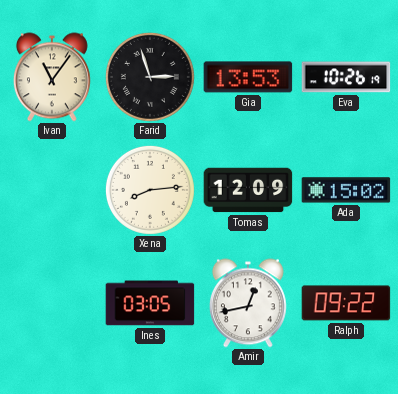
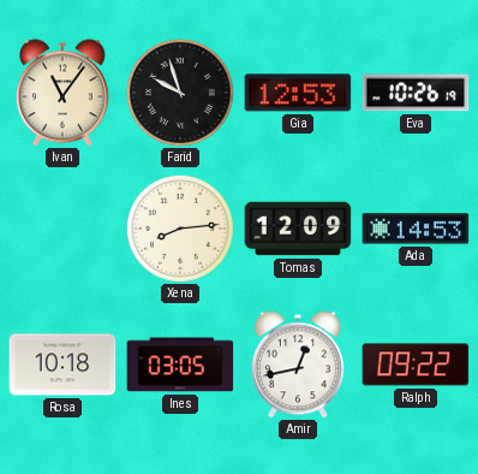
Farid: 2:57 -> 9:57
Gia: 13:53 -> 12:53
Ada: 15:02 -> 14:53
Rosa: none -> 10:18
